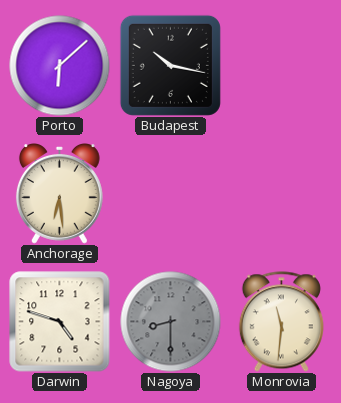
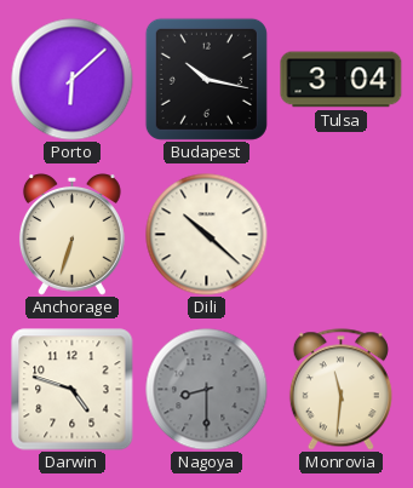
Tulsa: none -> 3:04
Anchorage: 6:29 -> 6:33
Dili: none -> 10:22
